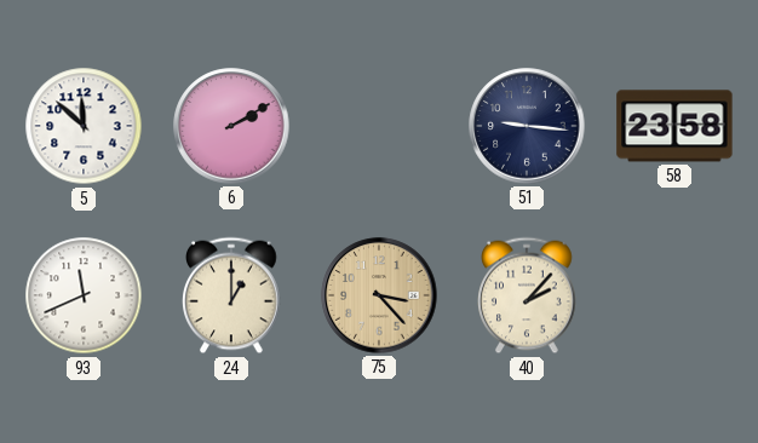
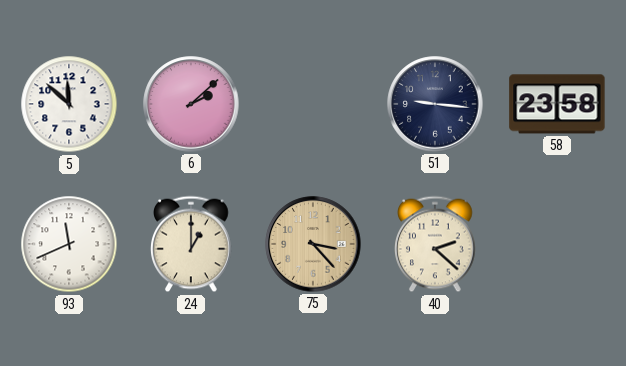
6: 2:10 -> 2:08
40: 2:07 -> 2:22
